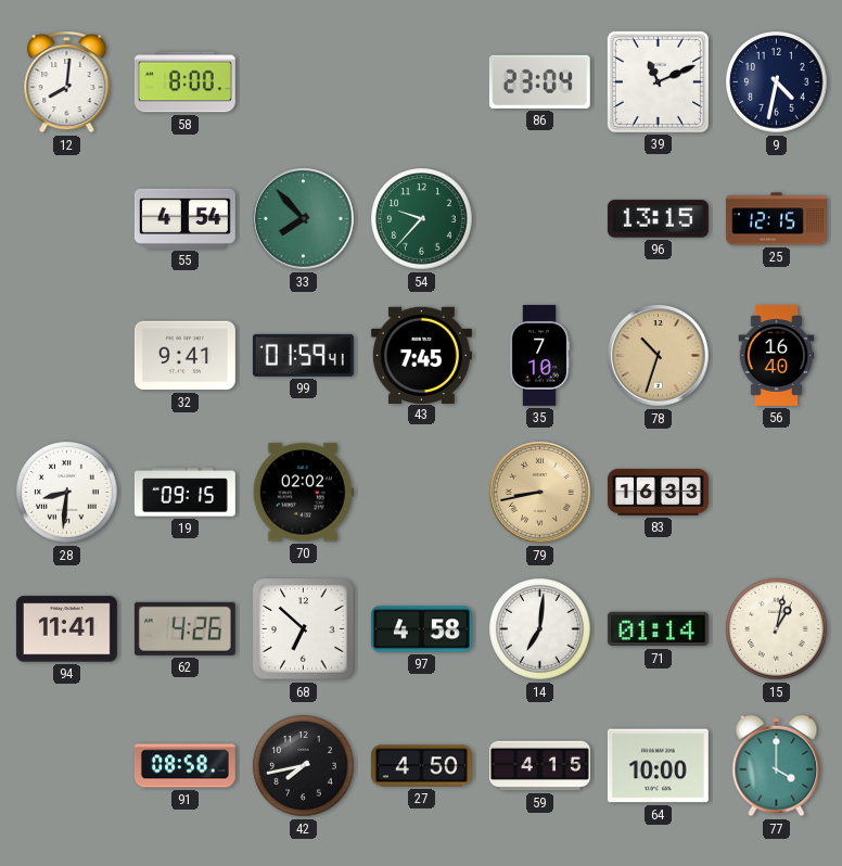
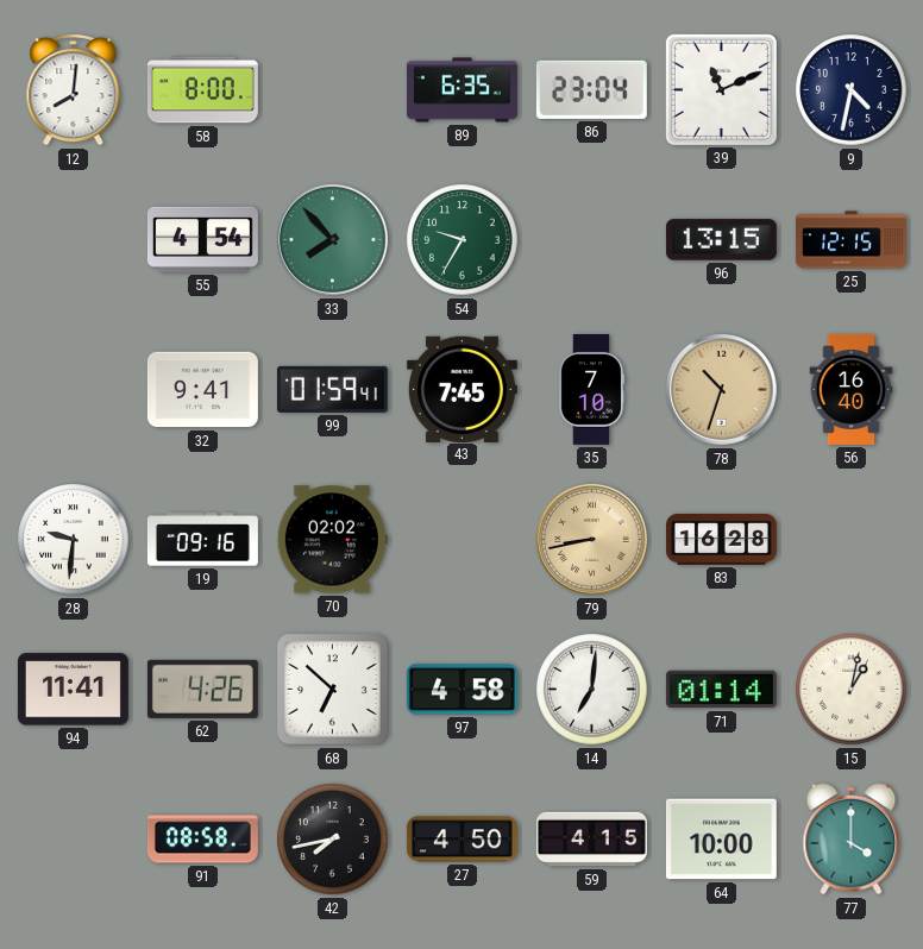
89: none -> 6:35
54: 9:37 -> 9:35
28: 8:31 -> 9:31
19: 09:15 -> 09:16
83: 16:33 -> 16:28
